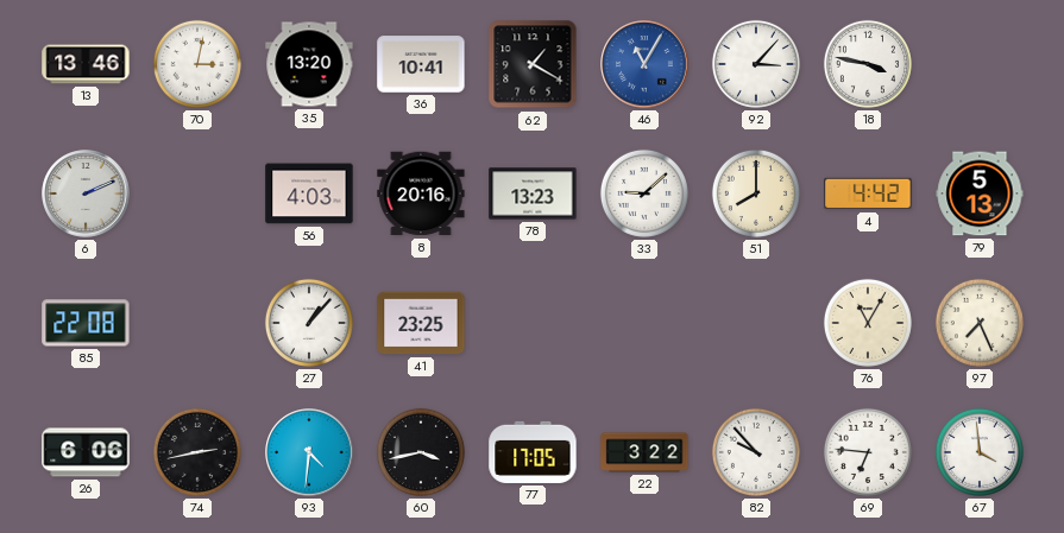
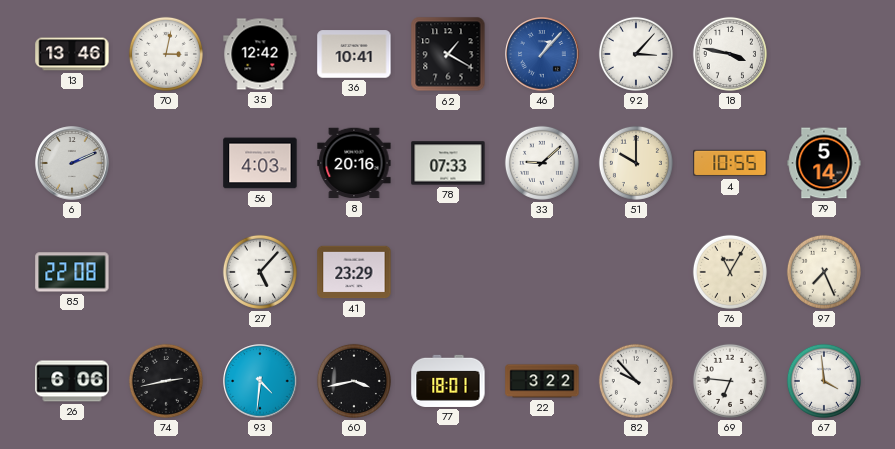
35: 13:20 -> 12:42
46: 11:05 -> 1:07
78: 13:23 -> 07:33
51: 8:00 -> 10:00
4: 4:42 -> 10:55
79: 5:13 -> 5:14
27: 1:07 -> 5:07
41: 23:25 -> 23:29
77: 17:05 -> 18:01
